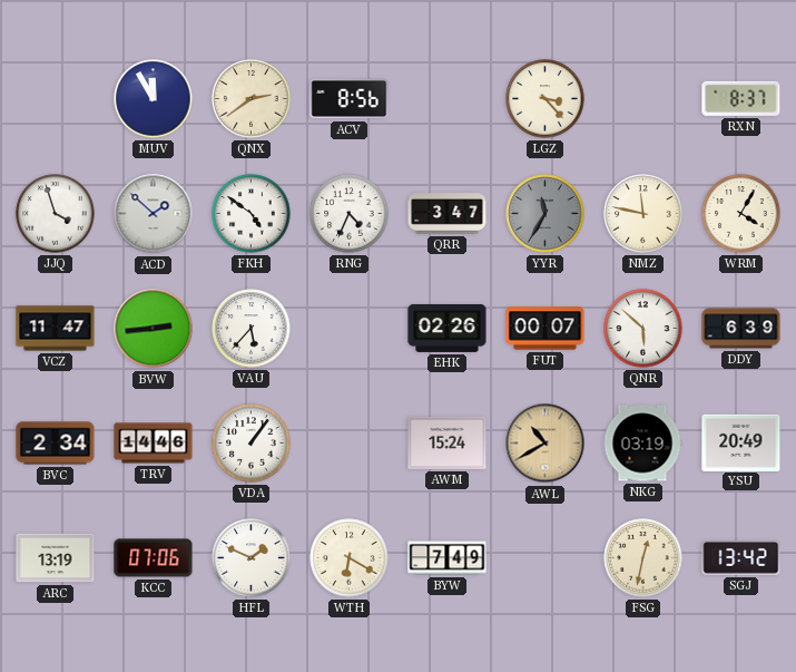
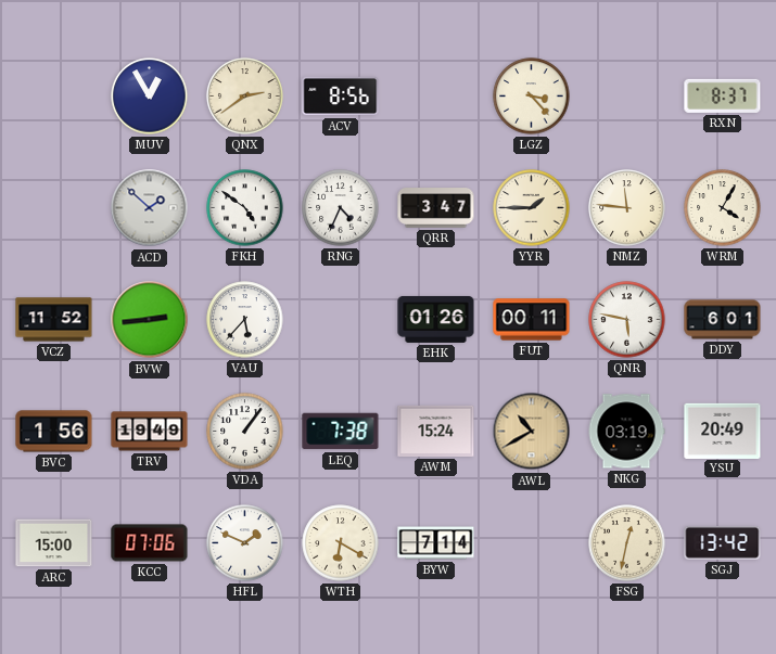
MUV: 11:55 -> 12:55
JJQ: 3:57 -> none
YYR: 11:35 -> 1:45
YYR dial: grey -> cream
NMZ: 11:47 -> 11:46
VCZ: 11:47 -> 11:52
EHK: 02:26 -> 01:26
FUT: 00:07 -> 00:11
QNR: 5:52 -> 5:47
DDY: 6:39 -> 6:01
BVC: 2:34 -> 1:56
TRV: 14:46 -> 19:49
LEQ: none -> 7:38
ARC: 13:19 -> 15:00
BYW: 7:49 -> 7:14
